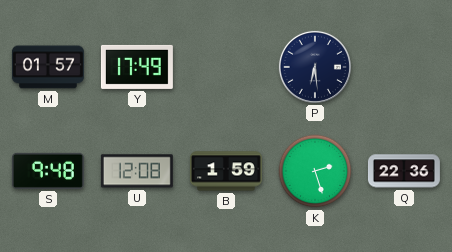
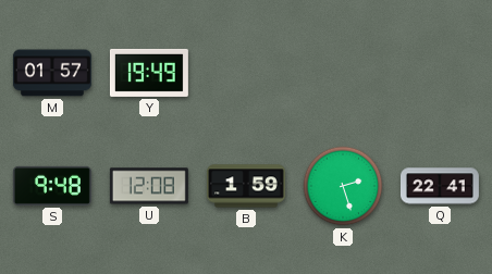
Y: 17:49 -> 19:49
P: 6:29 -> none
Q: 22:36 -> 22:41
